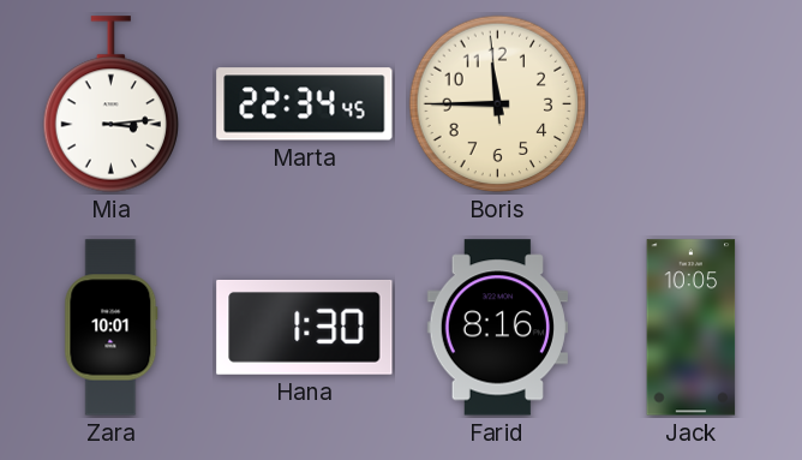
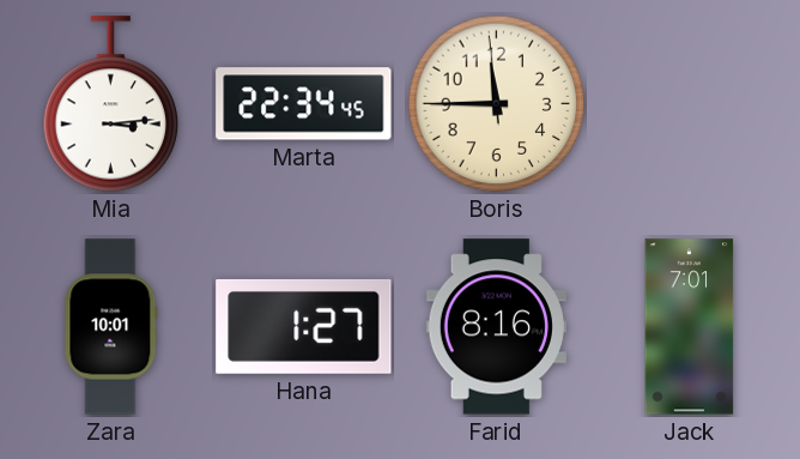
Hana: 1:30 -> 1:27
Jack: 10:05 -> 7:01
